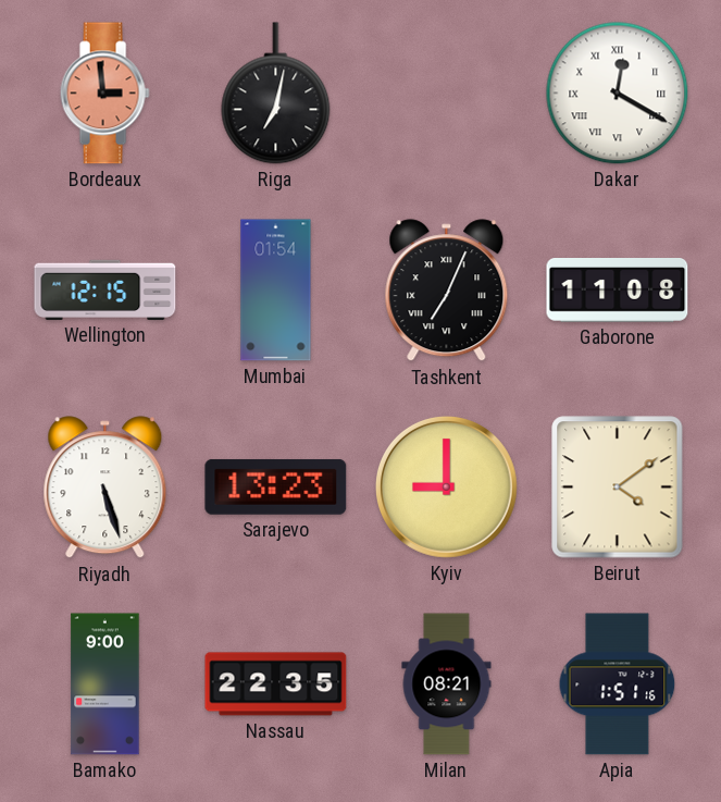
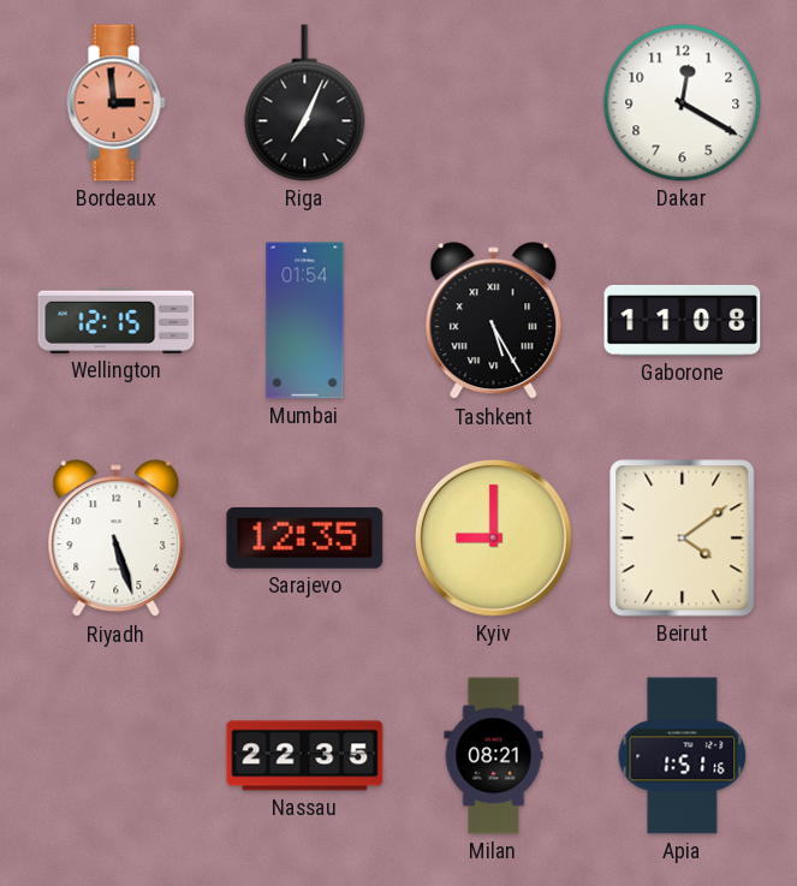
Riga: 7:02 -> 7:04
Dakar numerals: Roman -> Arabic
Tashkent: 7:04 -> 5:25
Sarajevo: 13:23 -> 12:35
Bamako: 9:00 -> none
